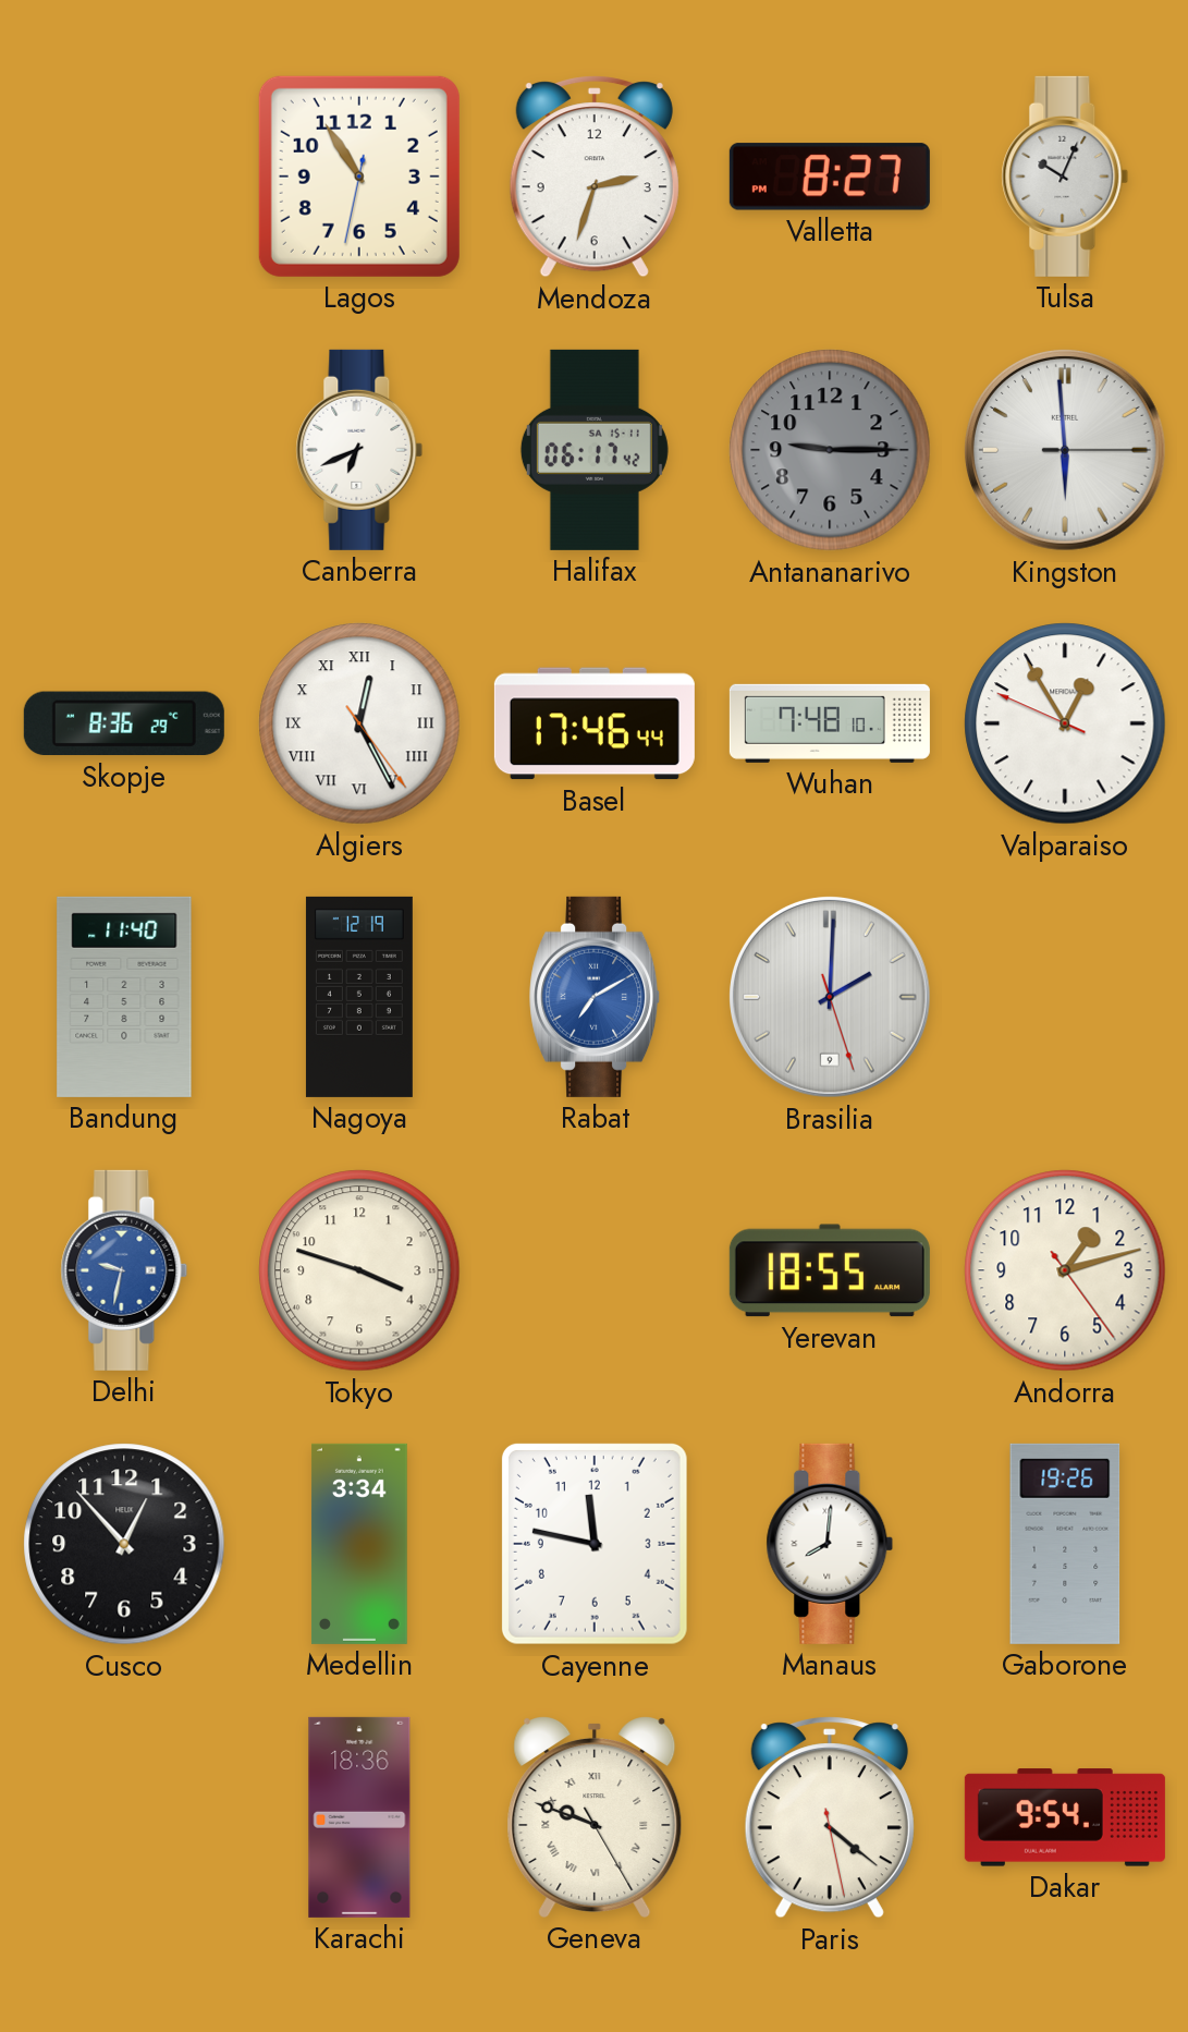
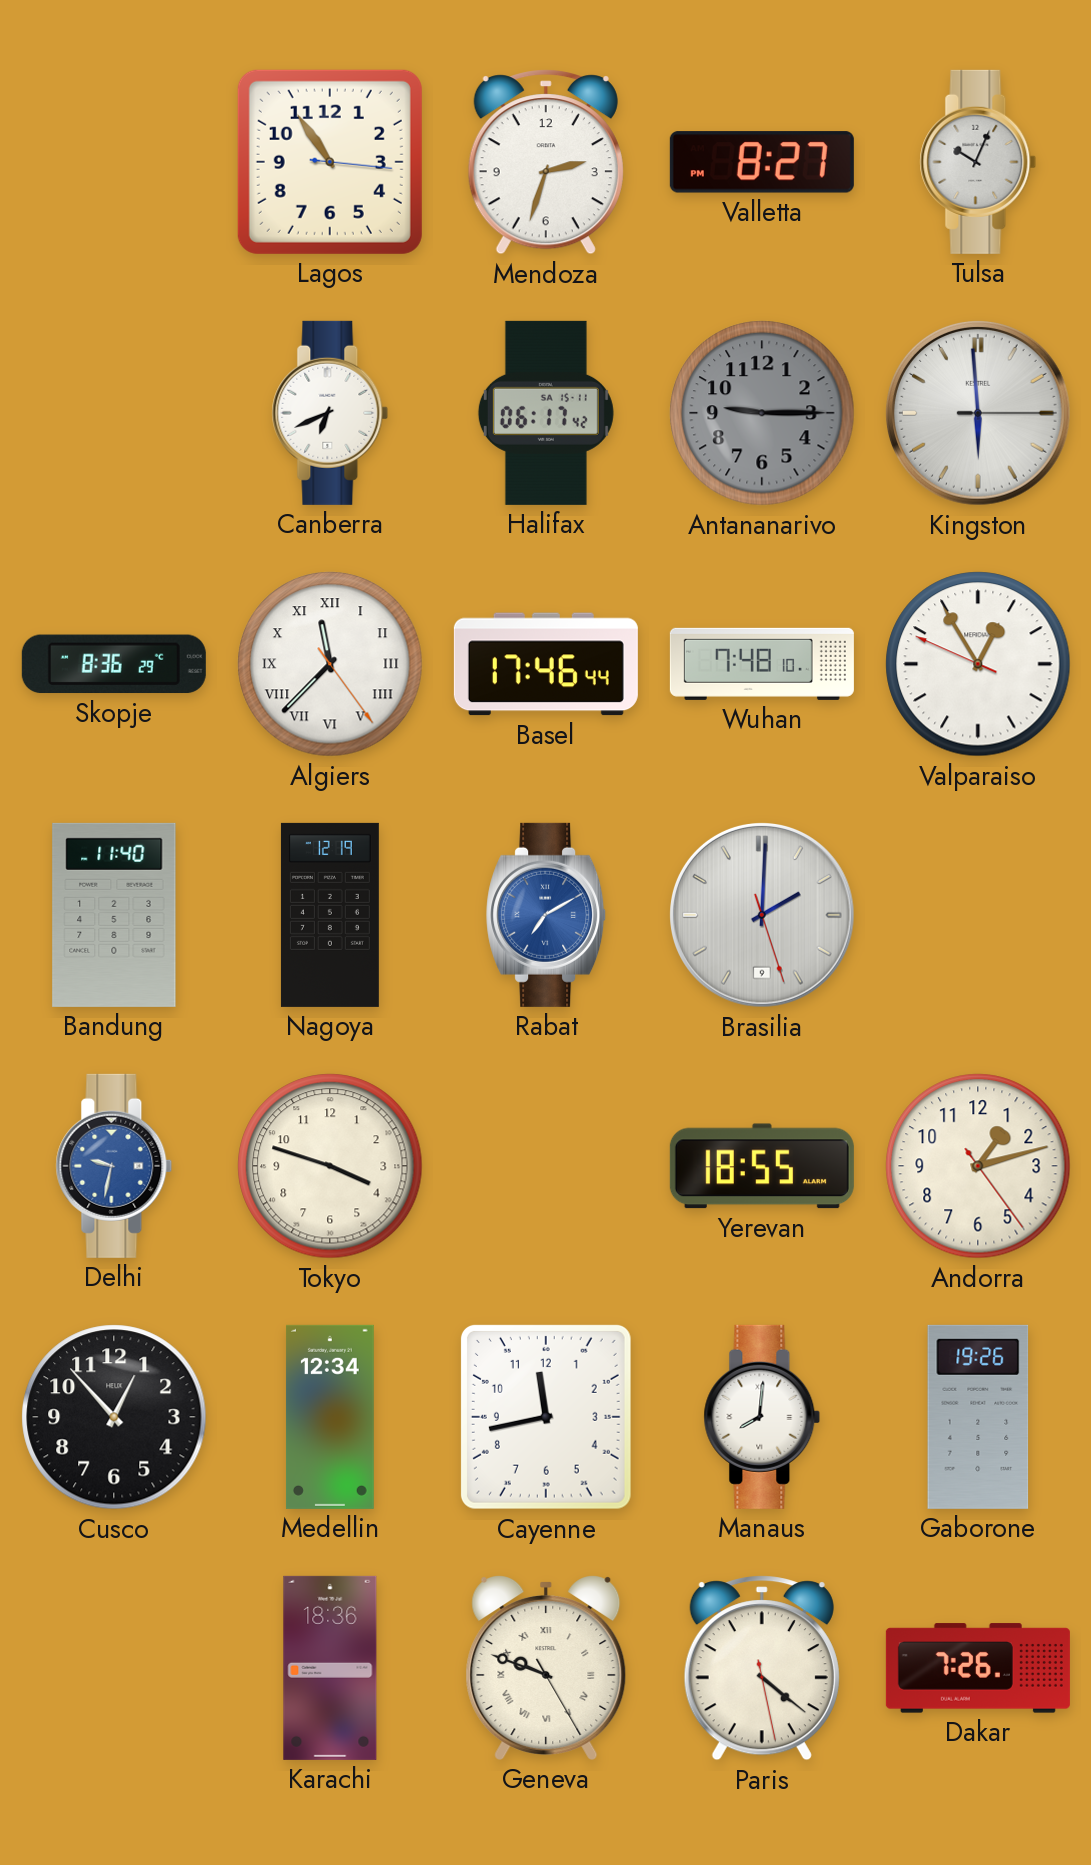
Lagos: 10:54:32 -> 10:54:16
Algiers: 12:25 -> 11:37
Medellin: 3:34 -> 12:34
Cayenne: 11:47 -> 11:43
Dakar: 9:54 -> 7:26
